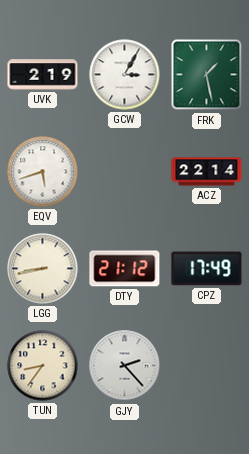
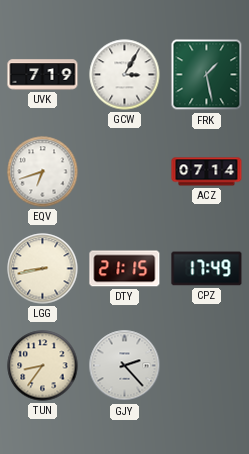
UVK: 2:19 -> 7:19
EQV: 5:42 -> 6:42
ACZ: 22:14 -> 07:14
DTY: 21:12 -> 21:15
